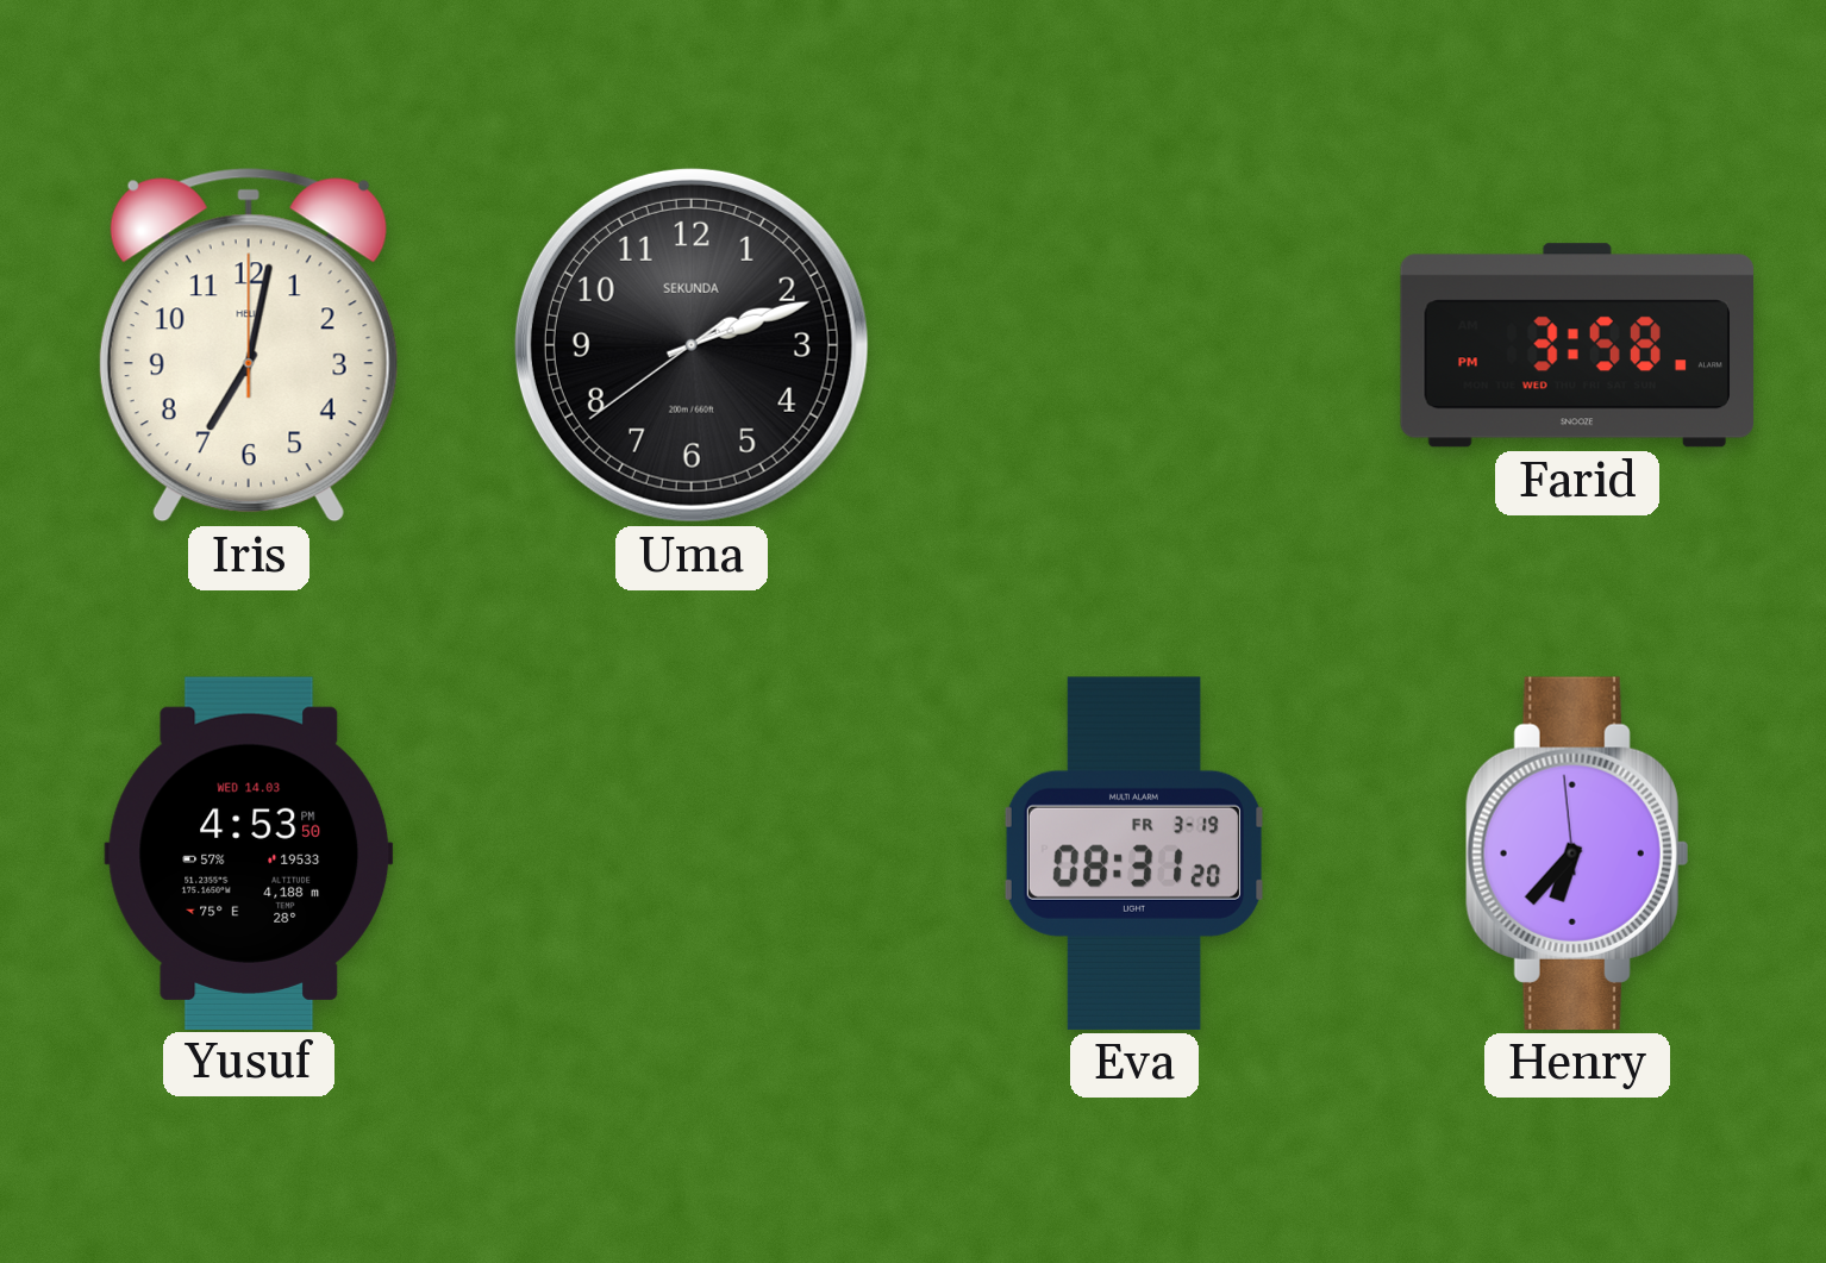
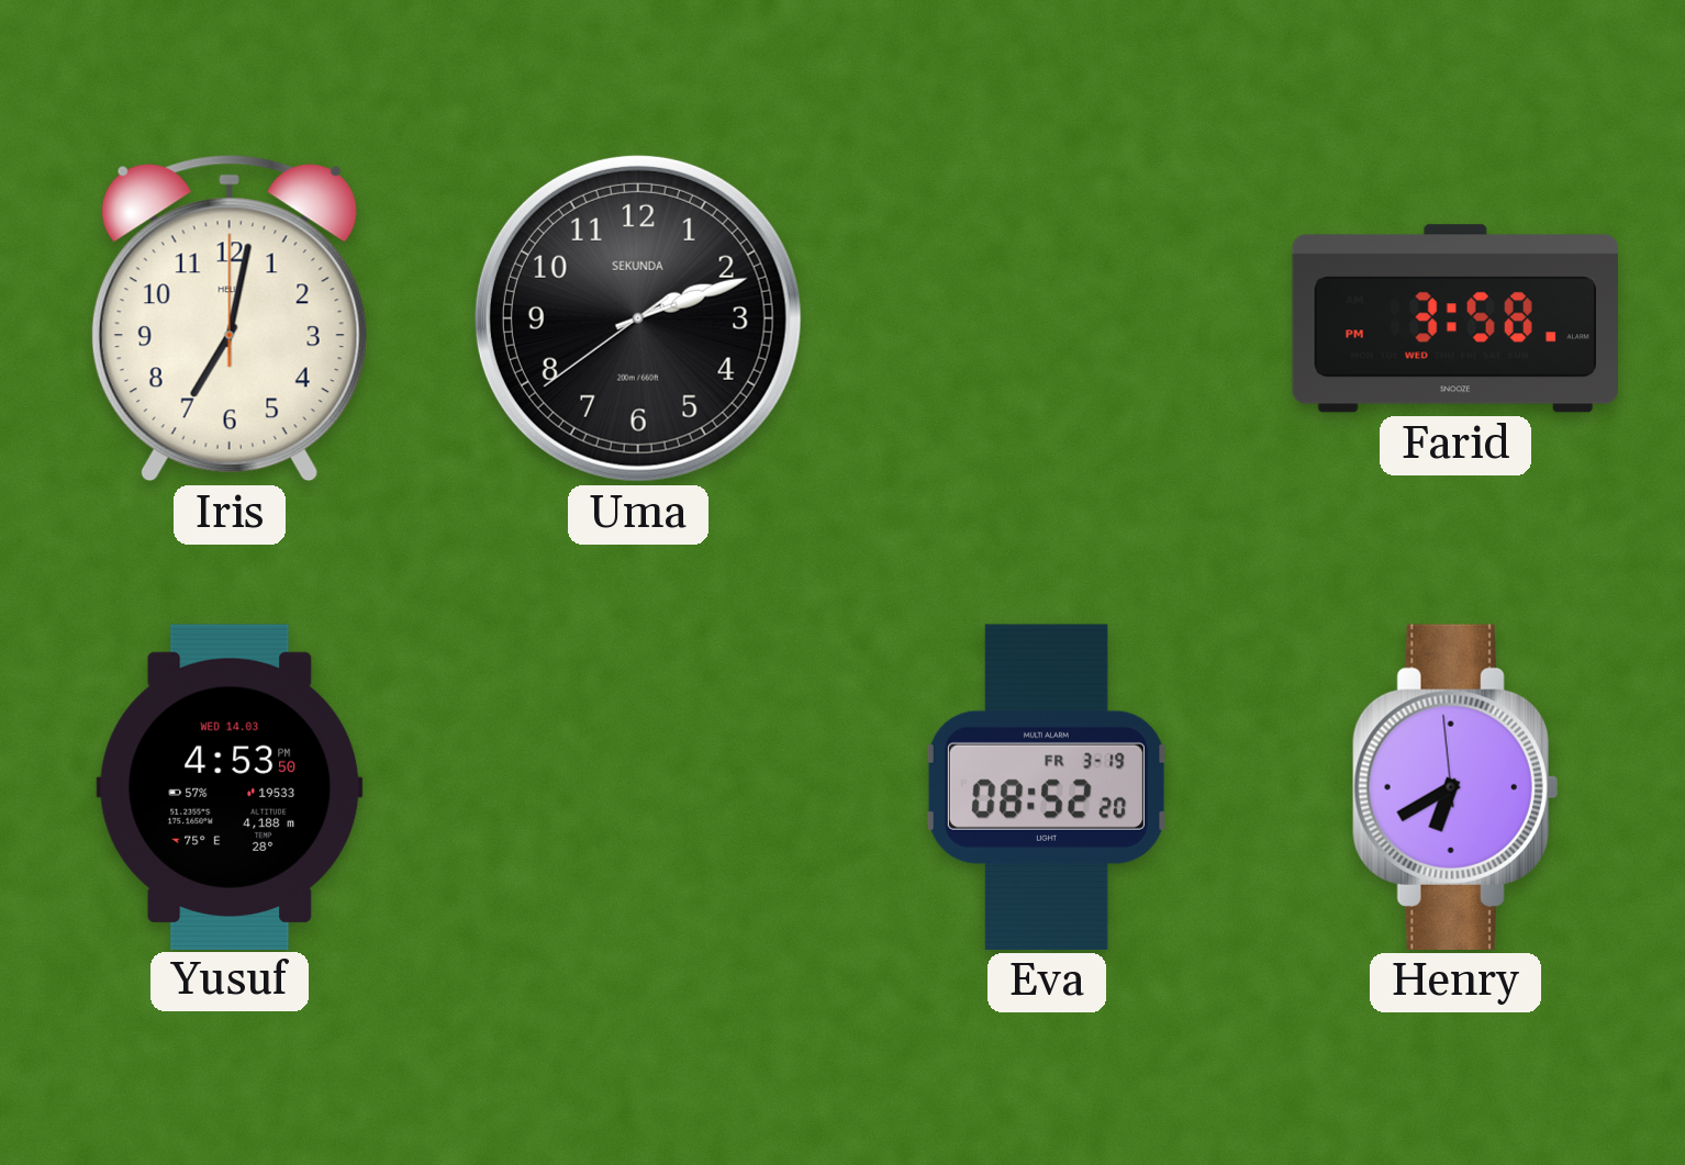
Eva: 08:31 -> 08:52
Henry: 6:36 -> 6:39
